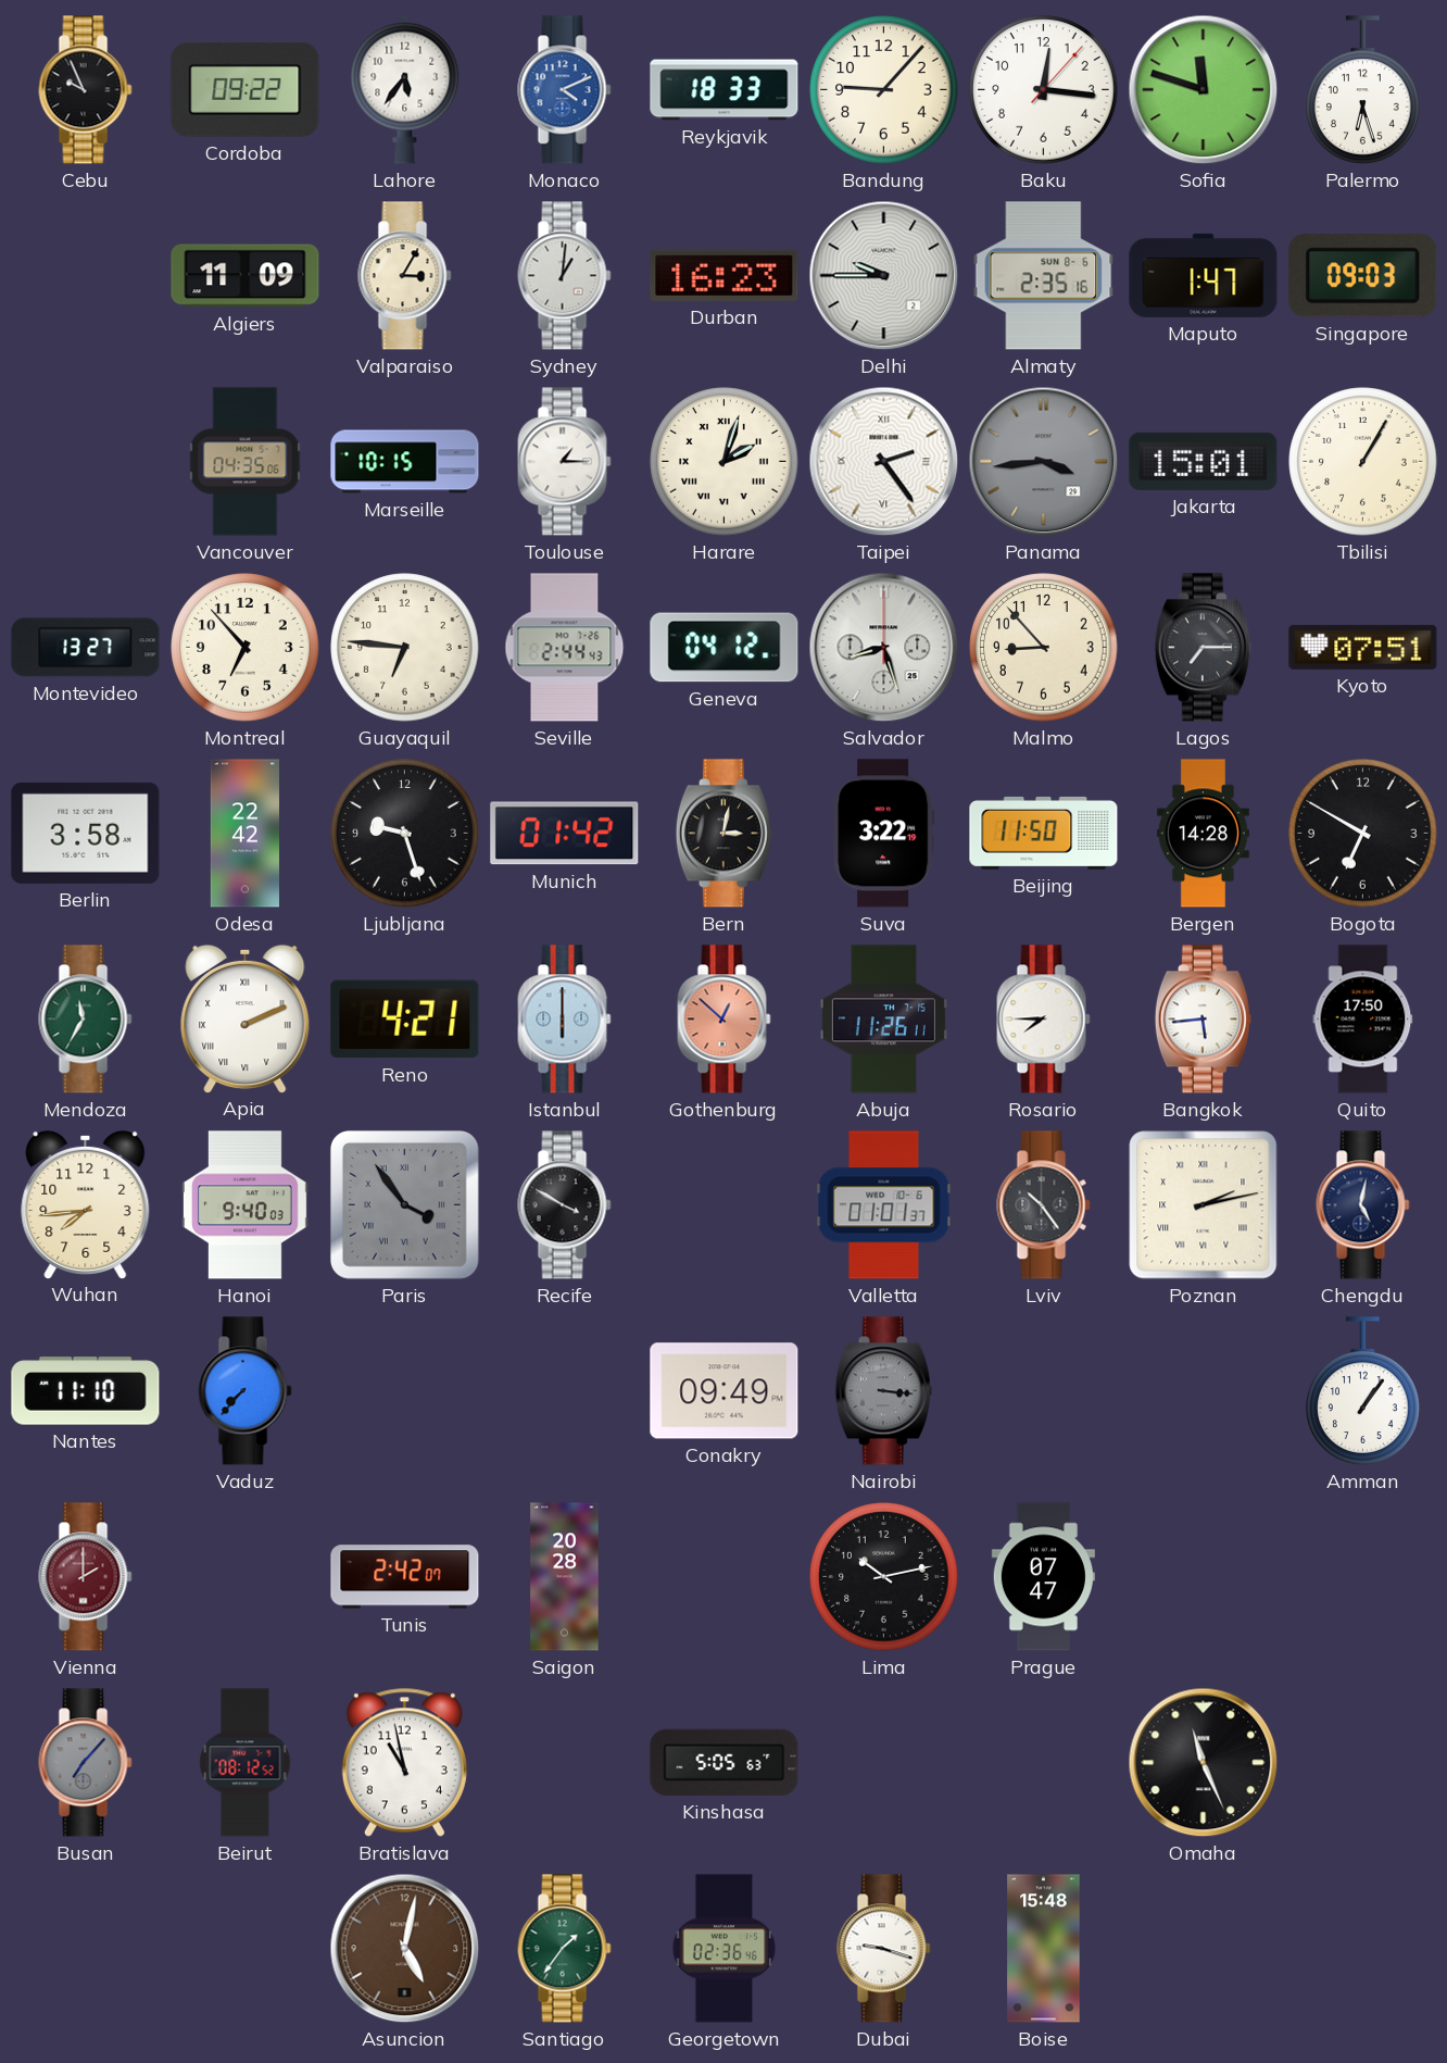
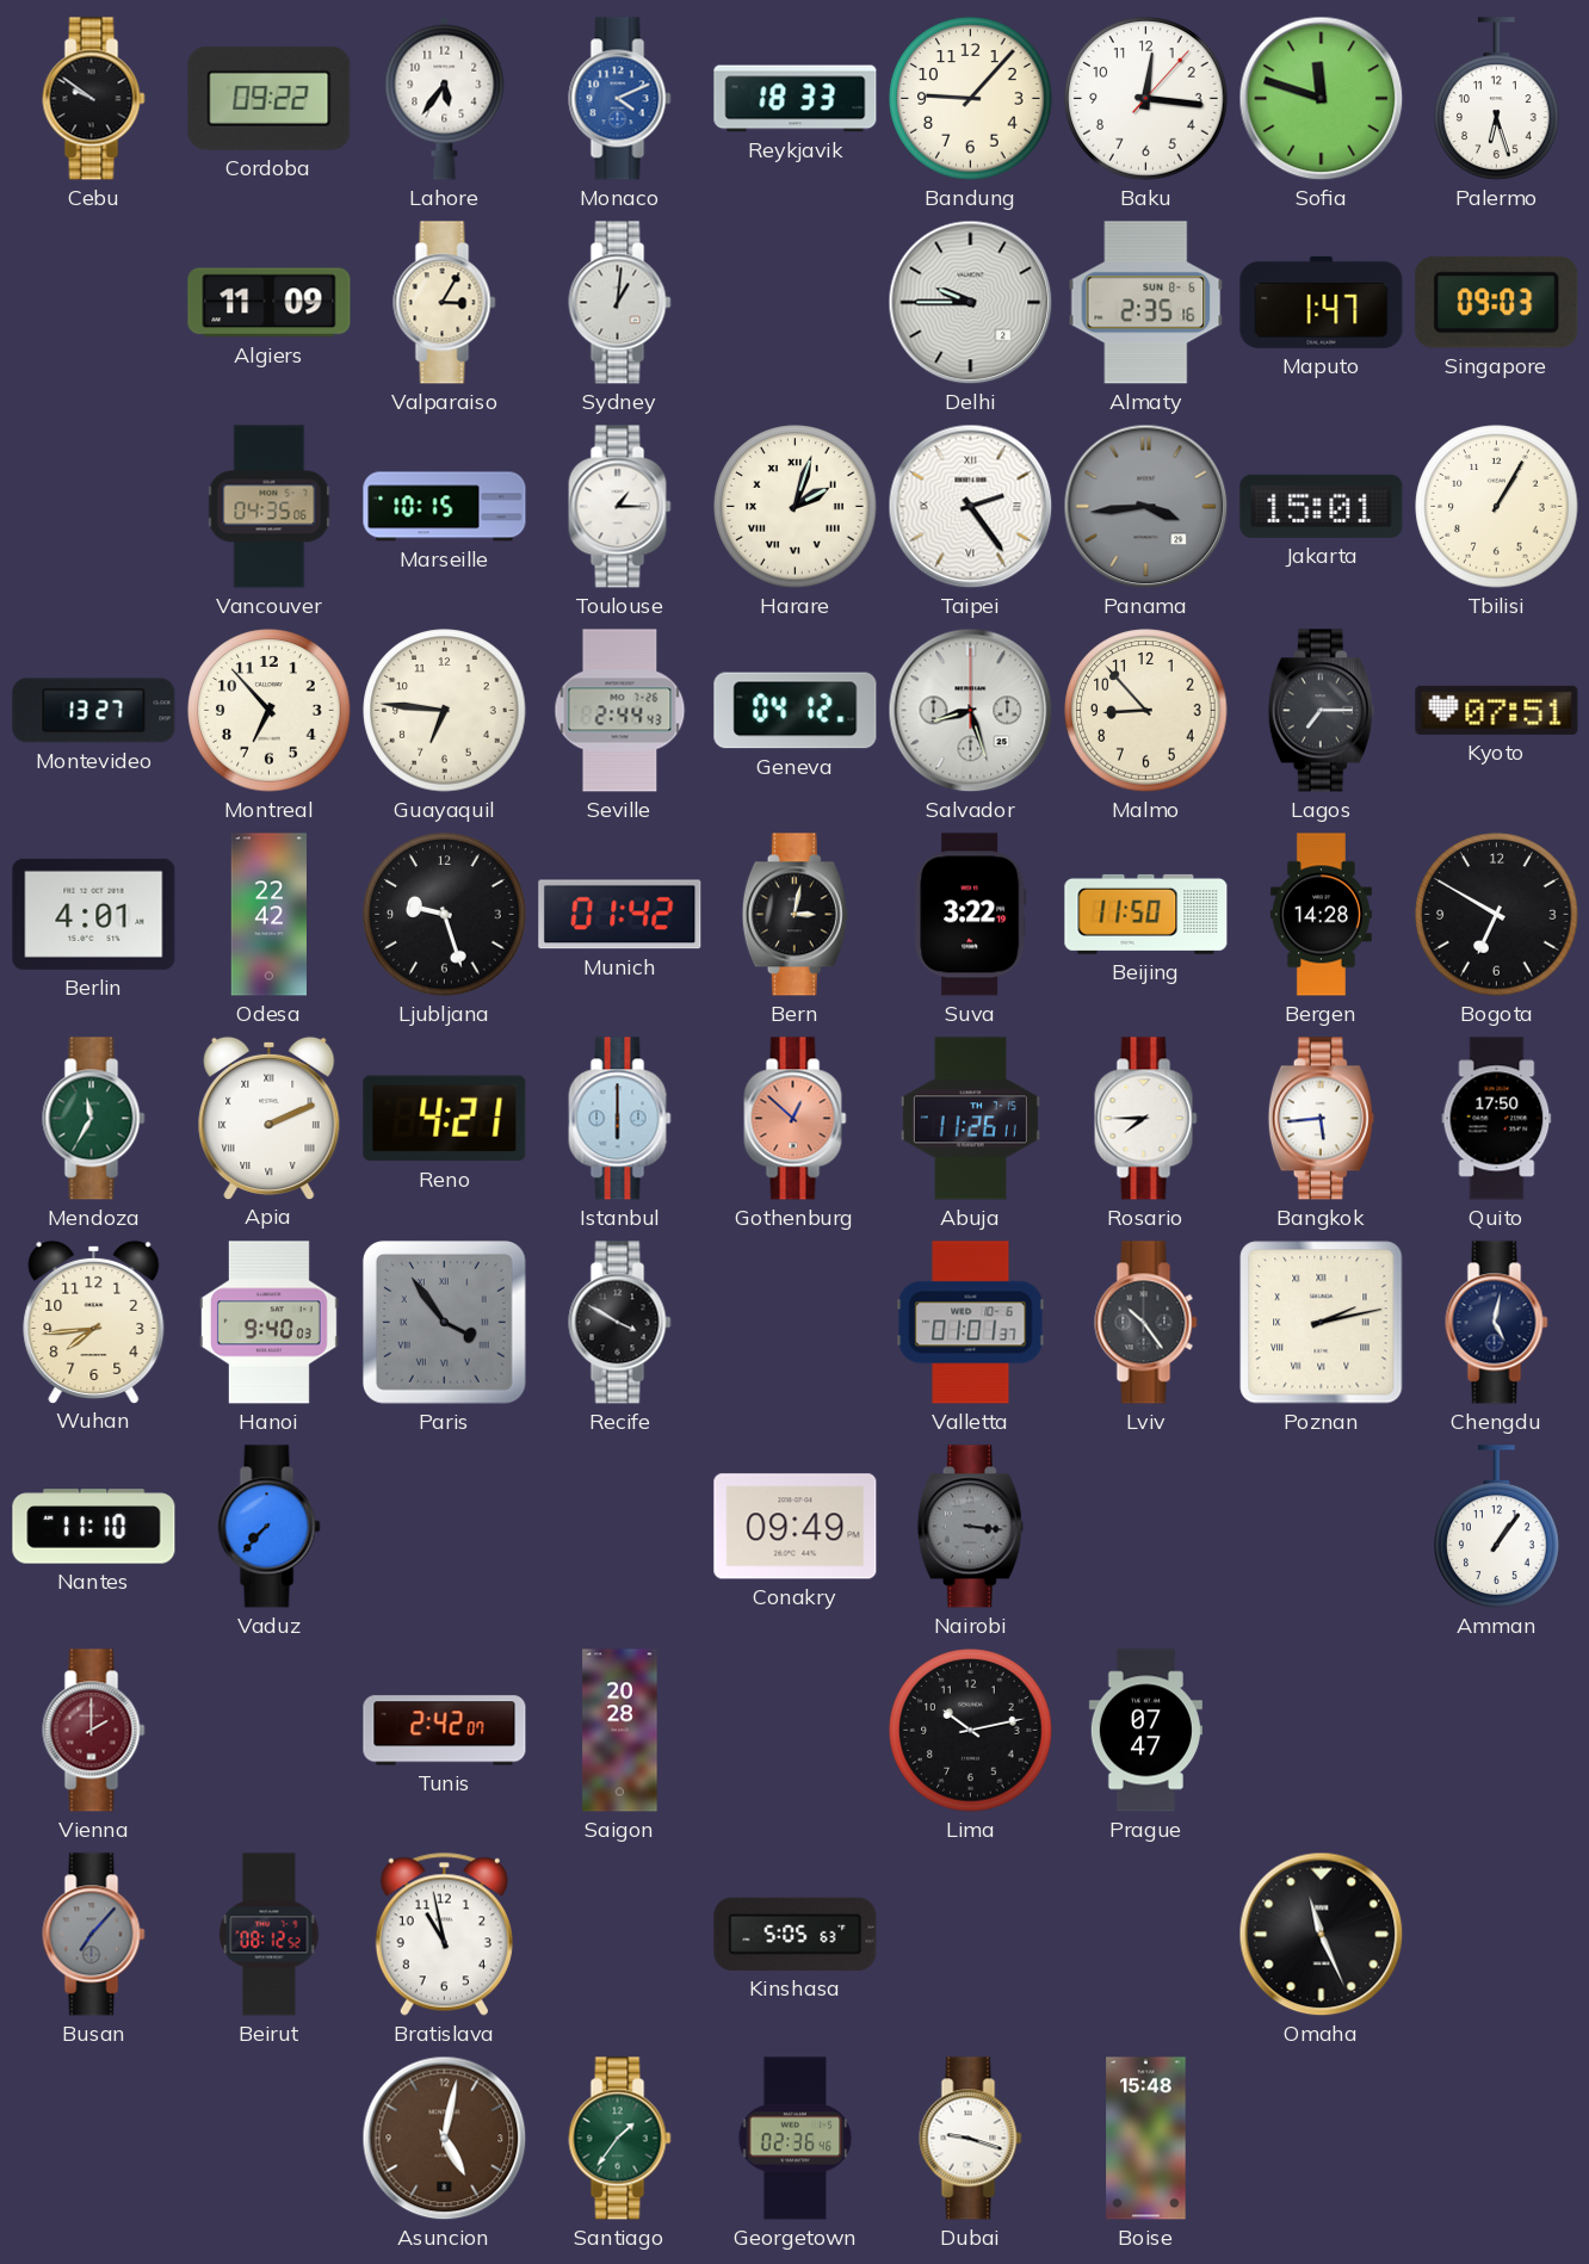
Cebu: 9:56 -> 9:51
Durban: 16:23 -> none
Berlin: 3:58 -> 4:01
